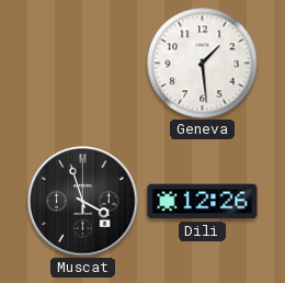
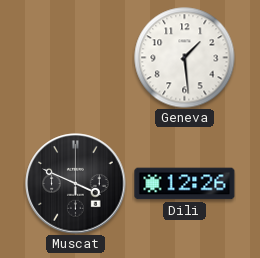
Muscat: 3:57 -> 3:49
